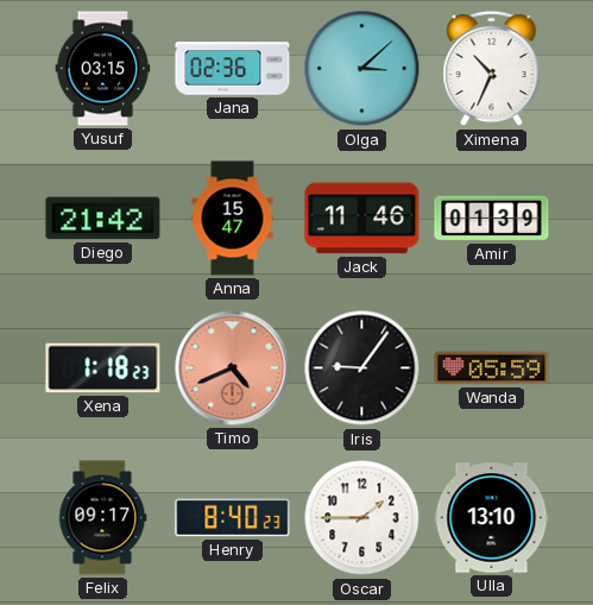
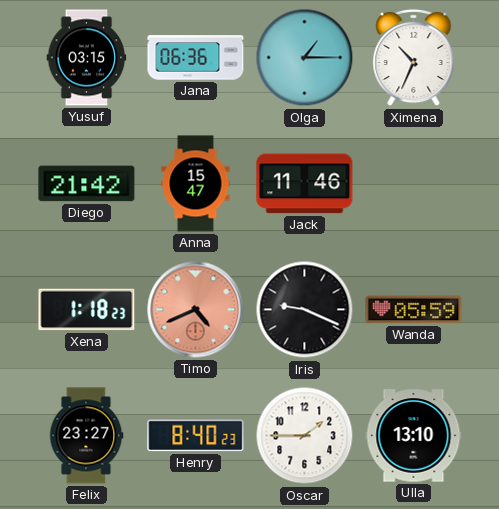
Jana: 02:36 -> 06:36
Olga: 3:08 -> 1:15
Amir: 01:39 -> none
Iris: 9:06 -> 9:19
Felix: 09:17 -> 23:27
